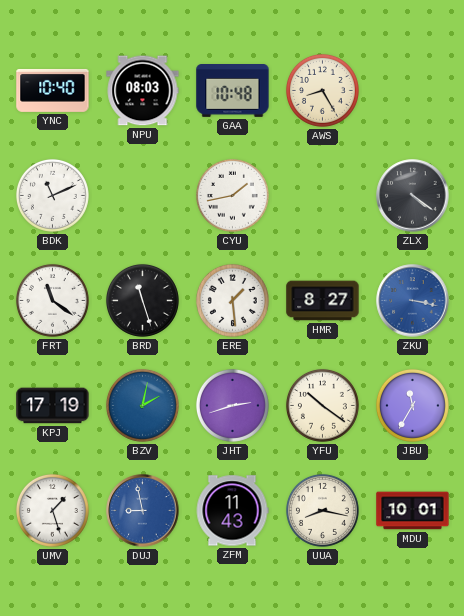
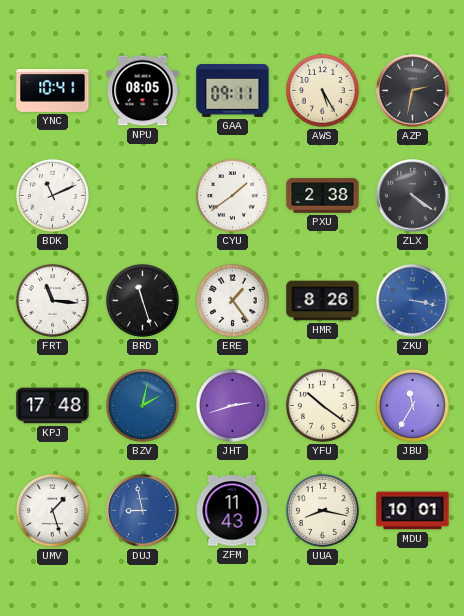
YNC: 10:40 -> 10:41
NPU: 08:03 -> 08:05
GAA: 10:48 -> 09:11
AWS: 8:25 -> 5:25
AZP: none -> 2:32
CYU: 1:43 -> 1:39
PXU: none -> 2:38
FRT: 11:21 -> 11:16
ERE: 1:29 -> 1:24
HMR: 8:27 -> 8:26
KPJ: 17:19 -> 17:48
